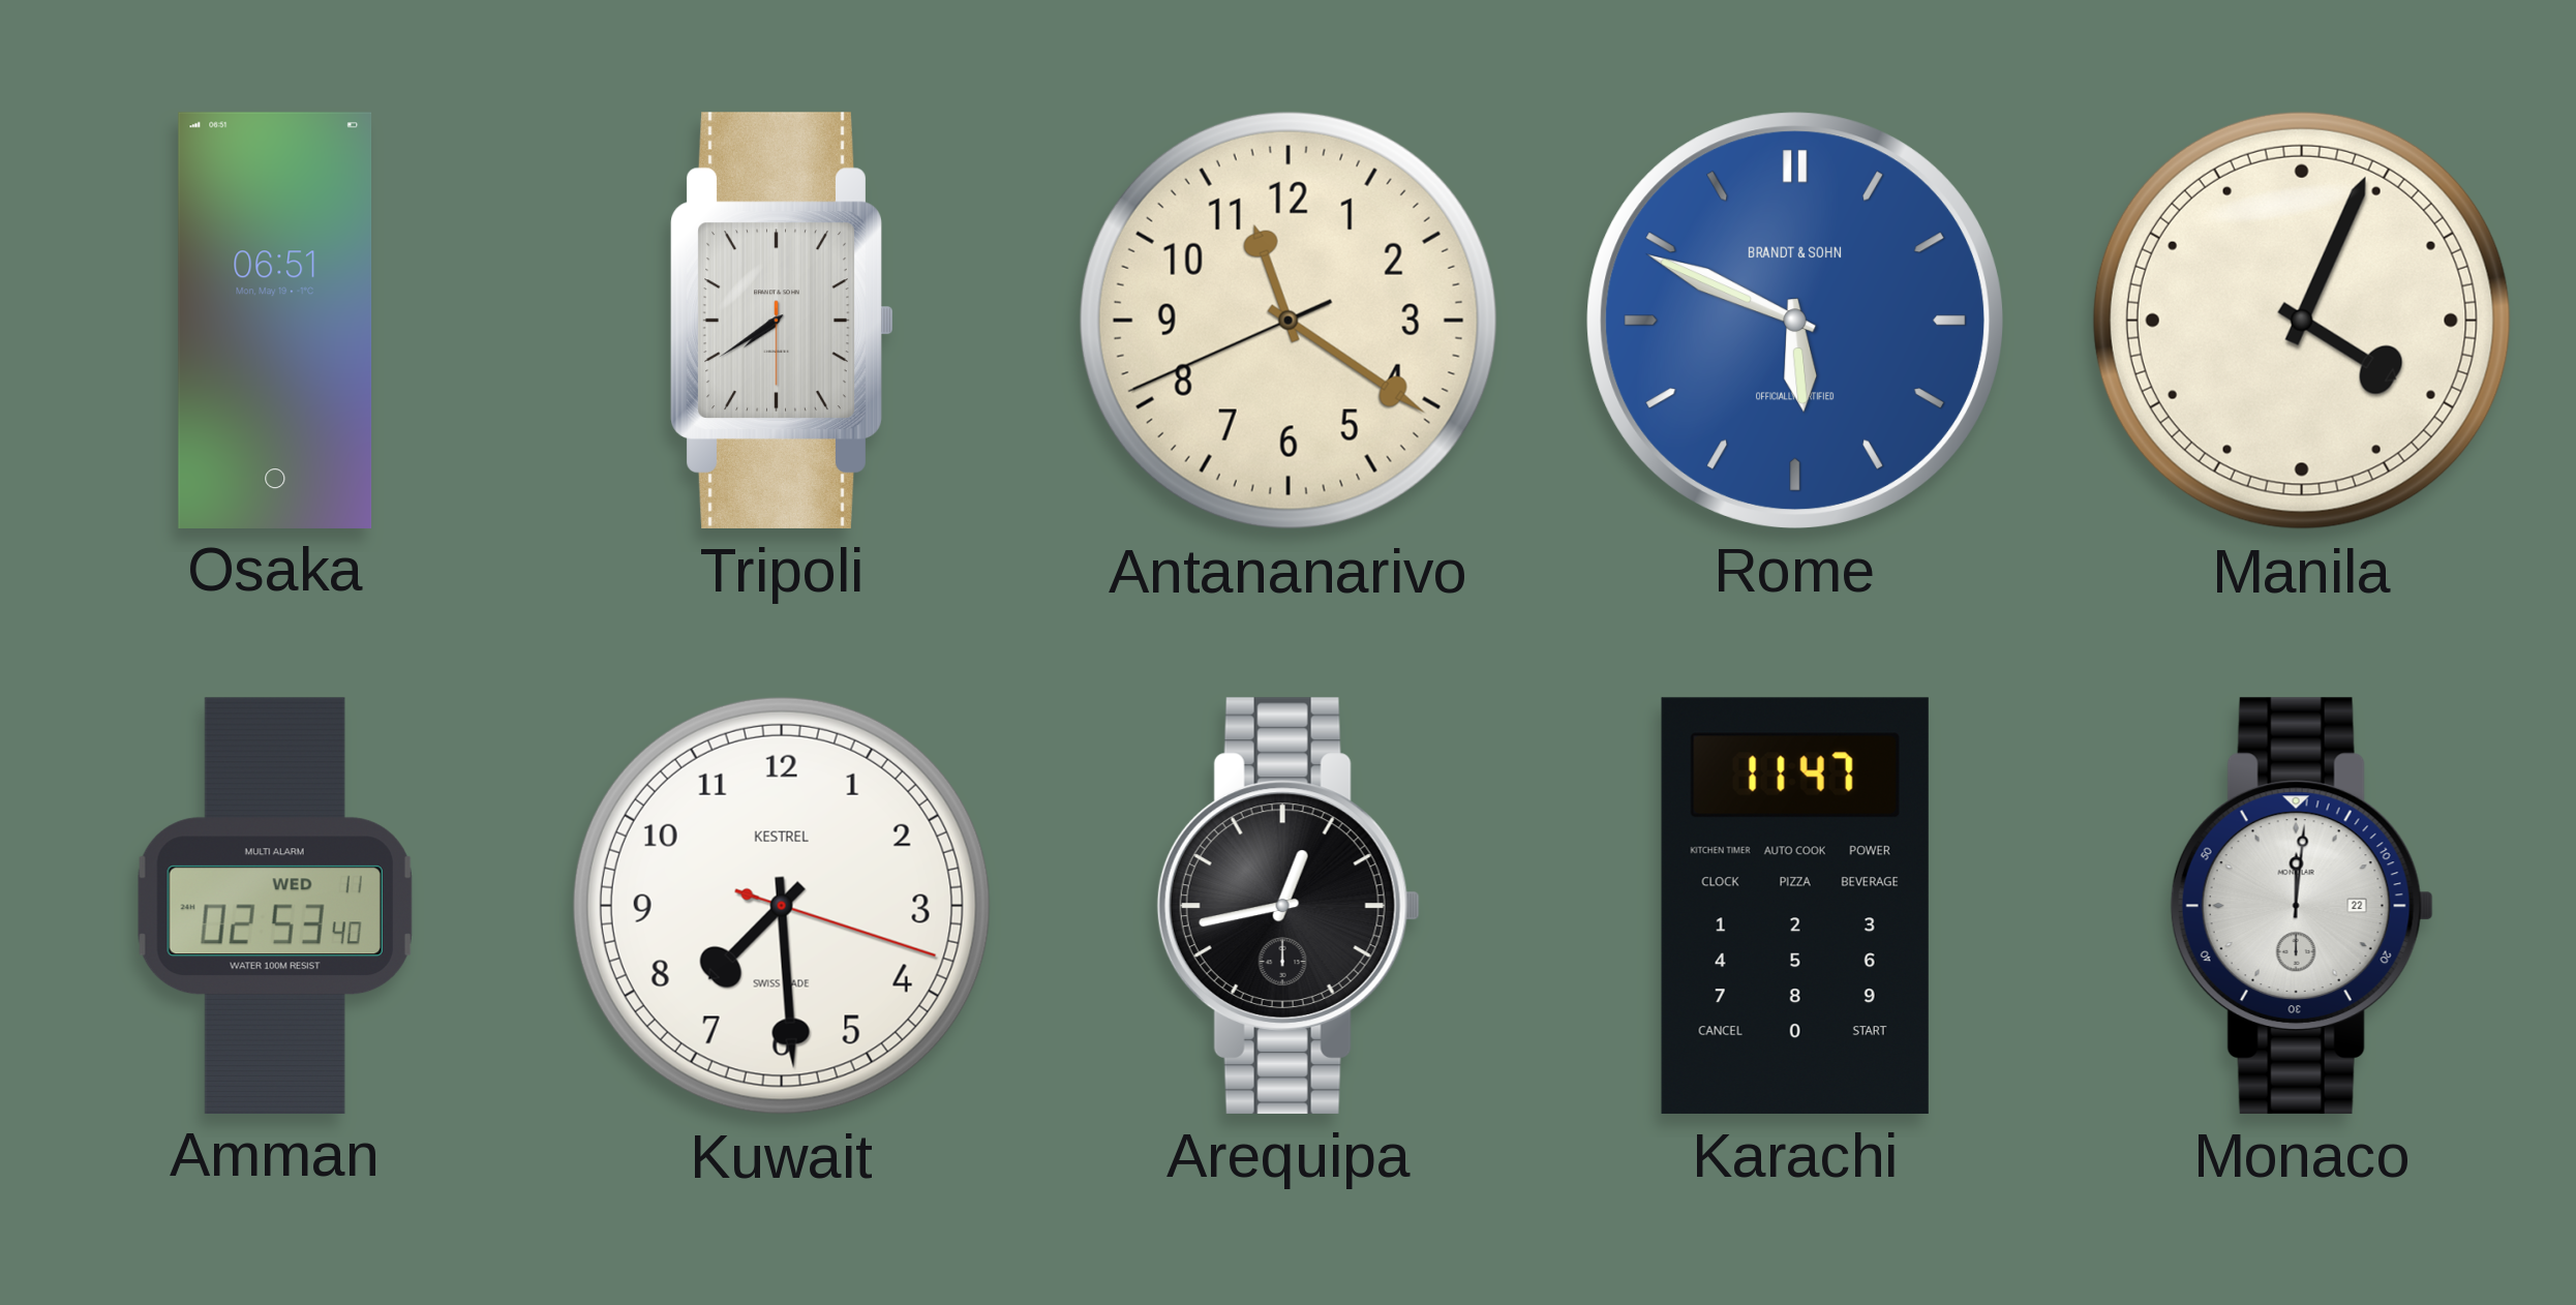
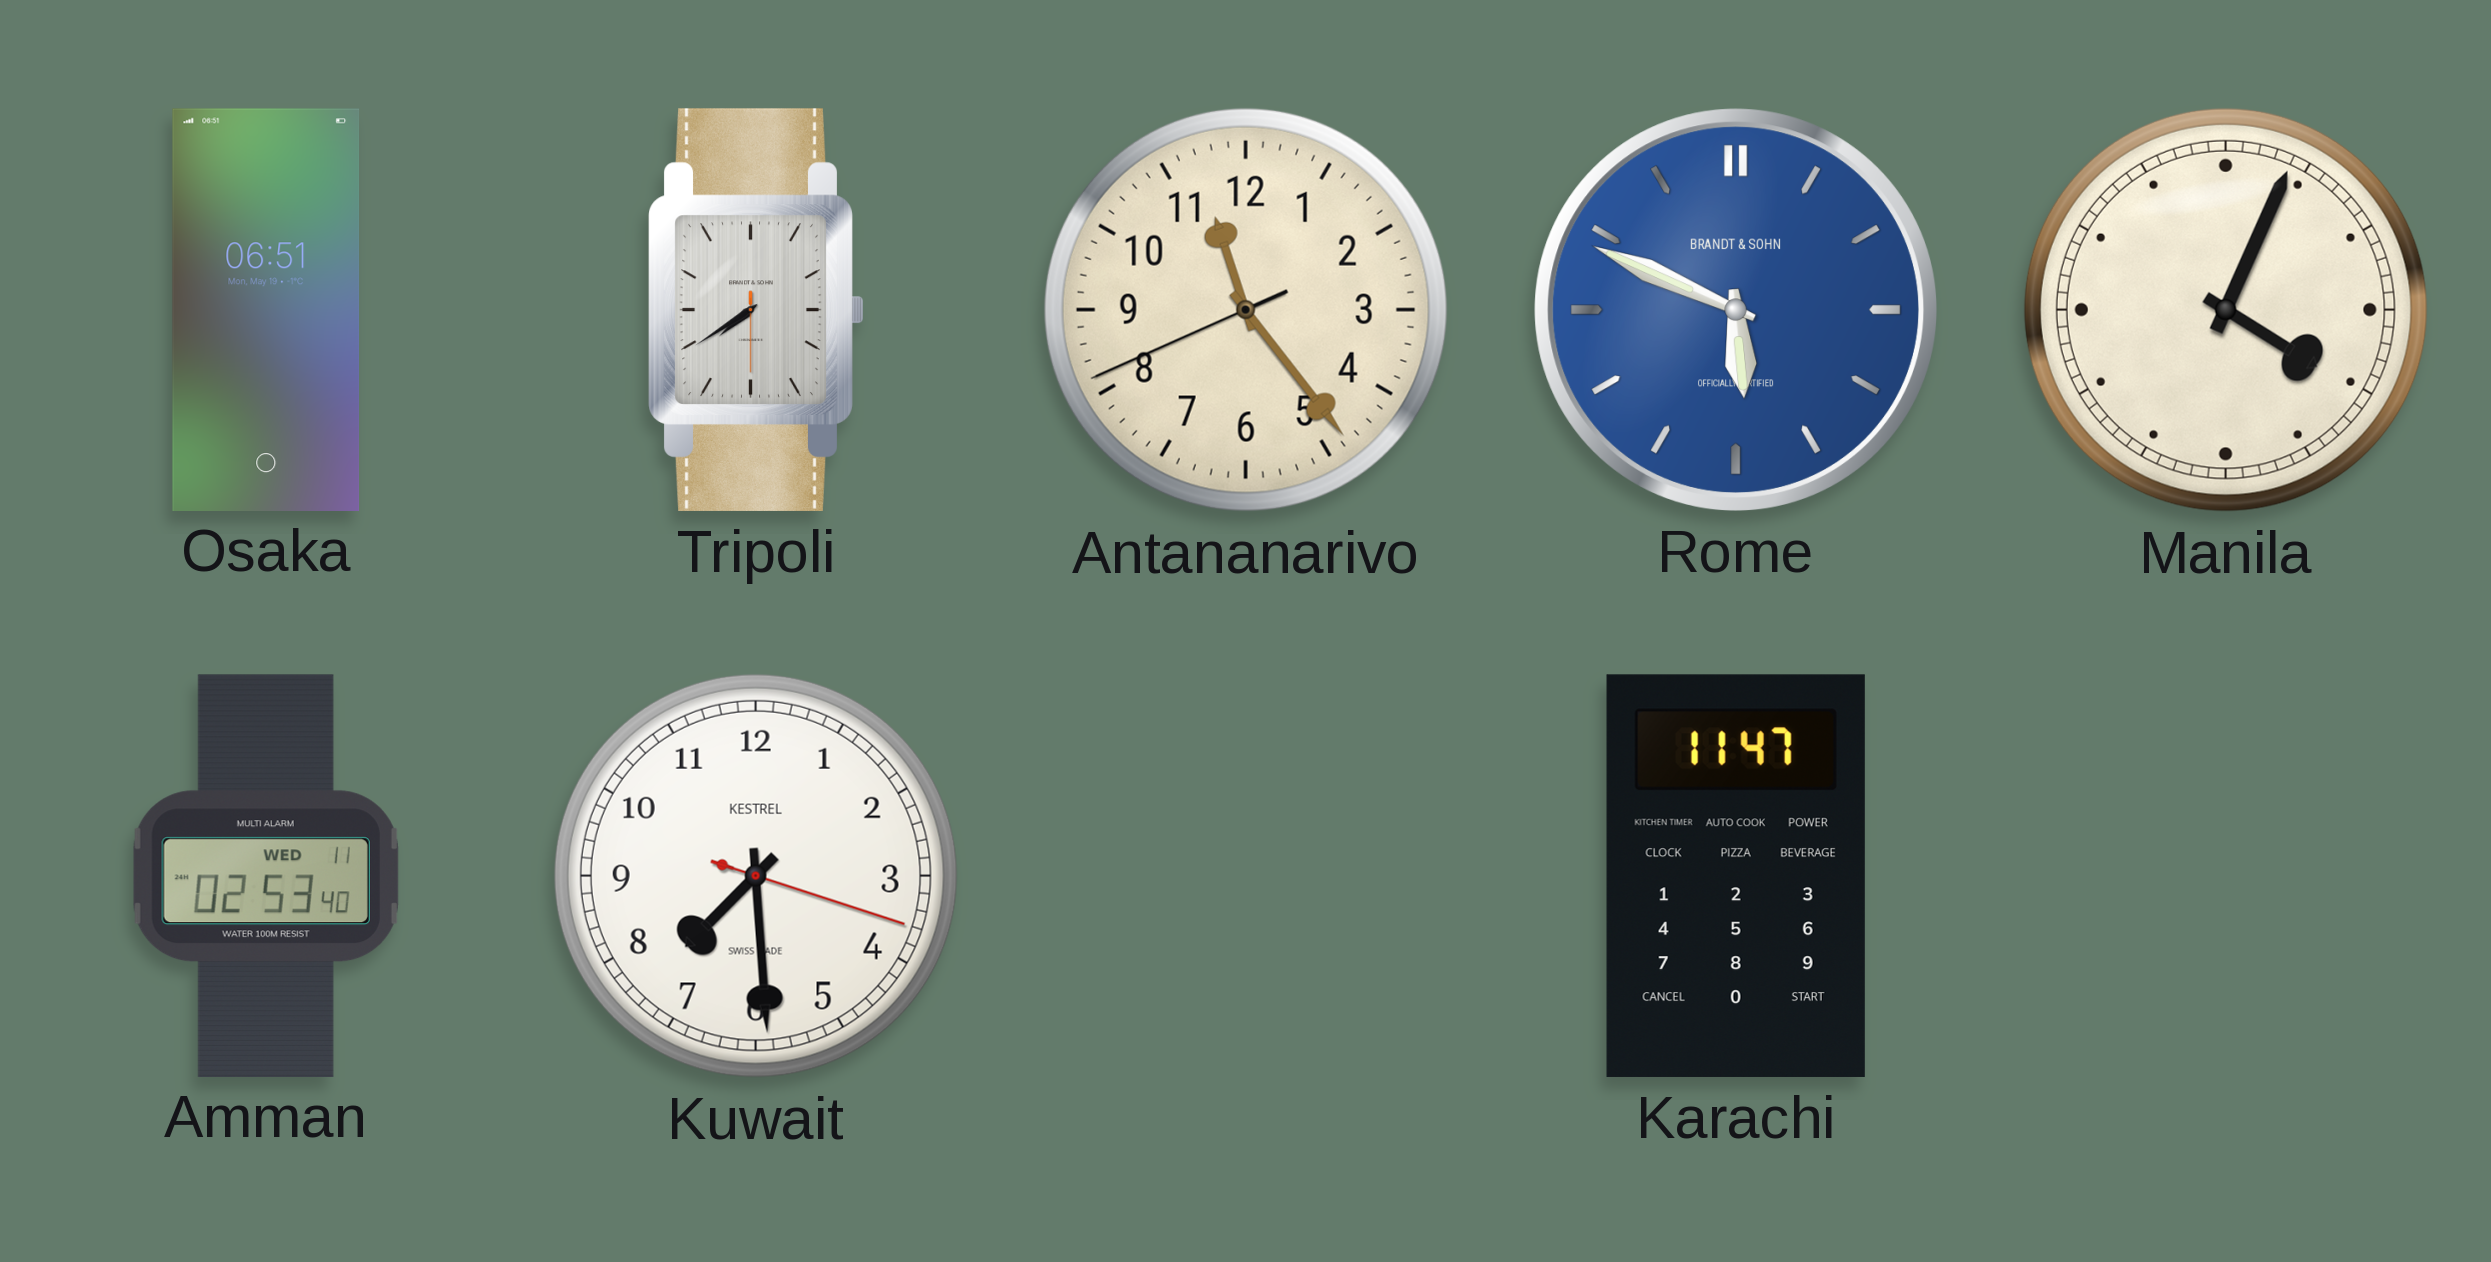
Antananarivo: 11:20 -> 11:23
Arequipa: 12:43 -> none
Monaco: 12:01 -> none
